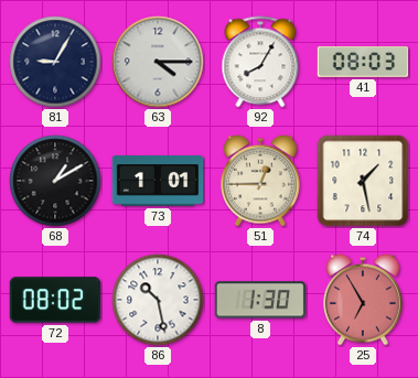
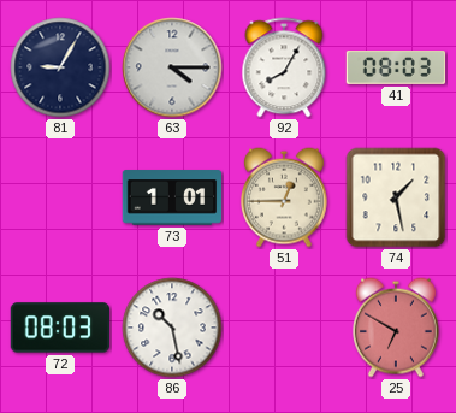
68: 1:10 -> none
72: 08:02 -> 08:03
8: 1:30 -> none
25: 6:55 -> 6:50
